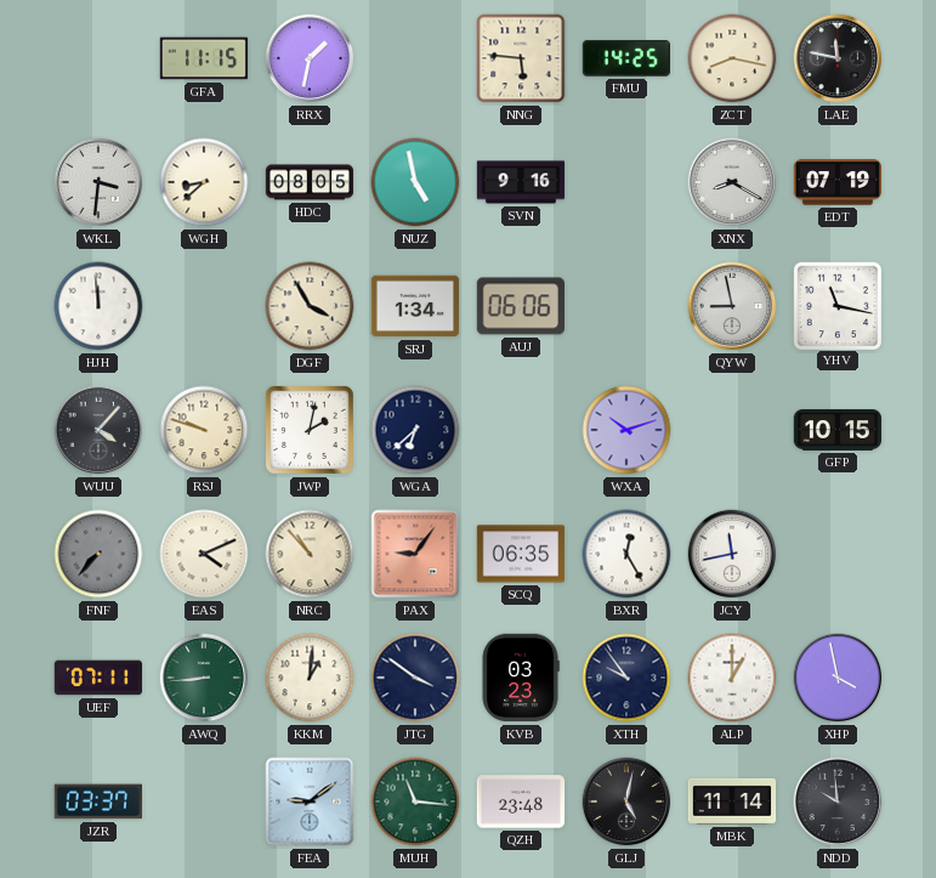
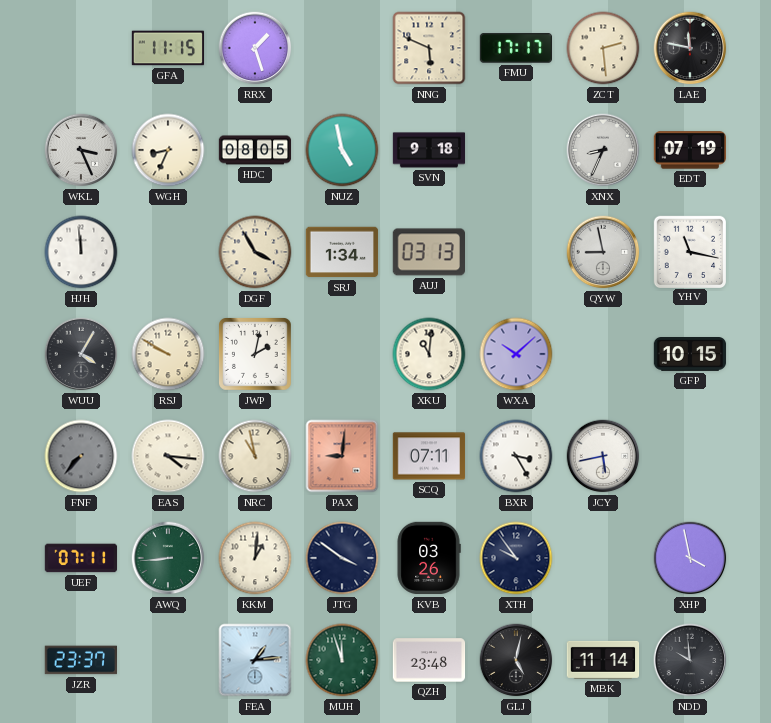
RRX: 1:32 -> 1:27
NNG: 5:46 -> 5:49
FMU: 14:25 -> 17:17
ZCT: 8:17 -> 2:29
WKL: 3:31 -> 3:26
WGH: 8:38 -> 8:34
SVN: 9:16 -> 9:18
XNX: 8:20 -> 8:34
AUJ: 06:06 -> 03:13
WUU: 4:07 -> 4:05
RSJ: 9:48 -> 9:50
WGA: 6:38 -> none
XKU: none -> 11:01
WXA: 10:12 -> 10:08
EAS: 4:11 -> 4:16
NRC: 10:53 -> 10:58
PAX: 9:06 -> 9:01
SCQ: 06:35 -> 07:11
BXR: 12:25 -> 3:25
JCY: 11:43 -> 5:43
KVB: 03:23 -> 03:26
ALP: 1:00 -> none
JZR: 03:37 -> 23:37
FEA: 9:09 -> 1:14
MUH: 11:16 -> 11:57
